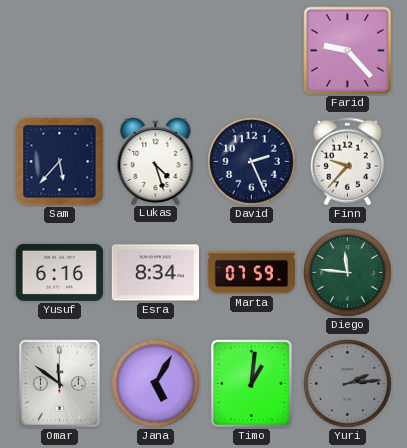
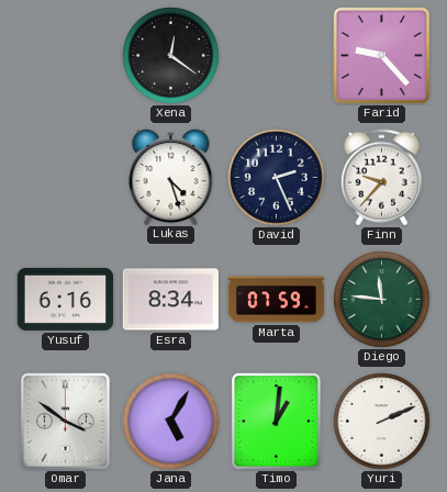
Xena: none -> 12:21
Sam: 5:37 -> none
Omar: 11:51 -> 3:51
Yuri: 2:14 -> 2:11
Yuri dial: grey -> white
